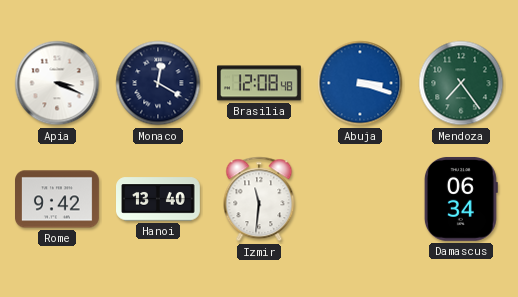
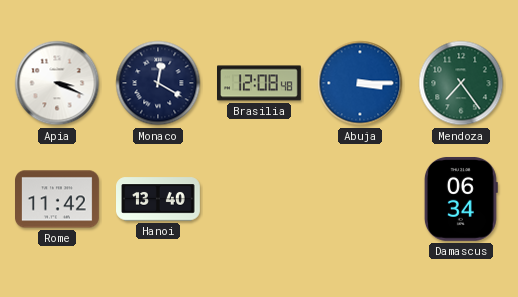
Abuja: 3:18 -> 3:15
Rome: 9:42 -> 11:42
Izmir: 11:31 -> none
